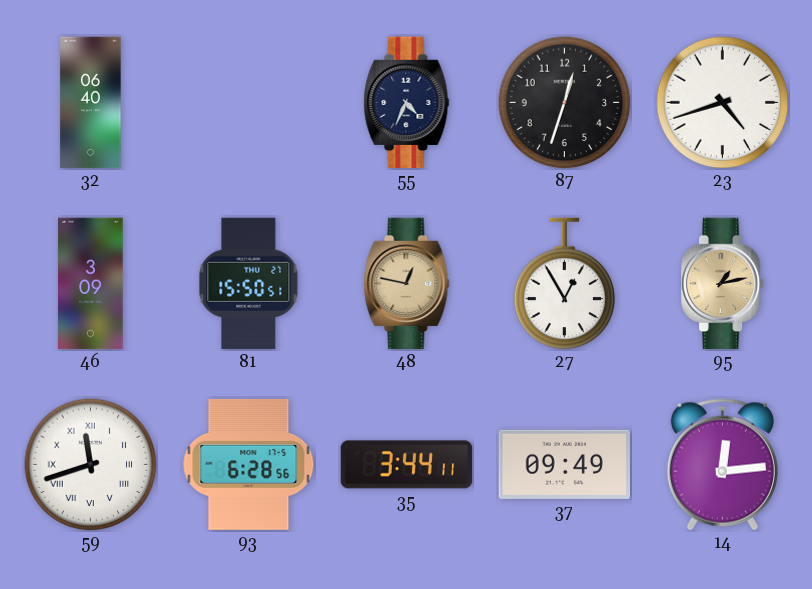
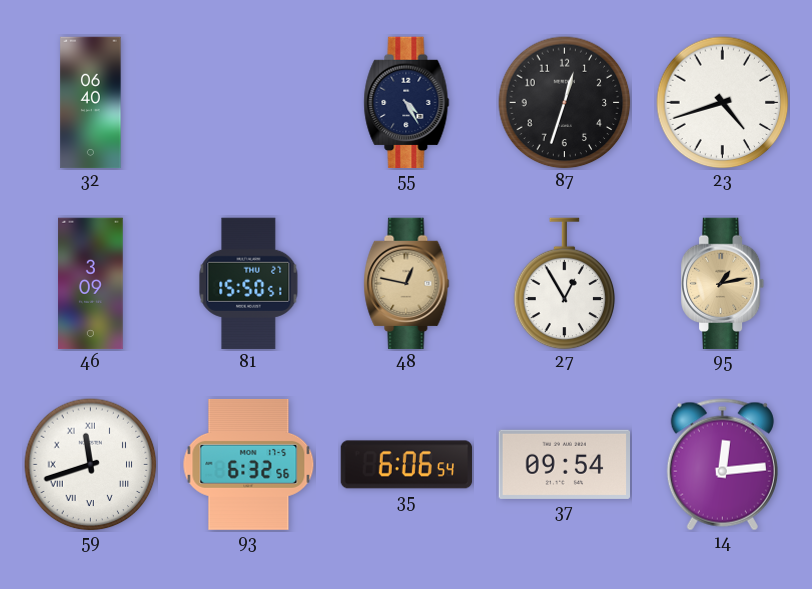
55: 4:34 -> 4:25
93: 6:28 -> 6:32
35: 3:44 -> 6:06
37: 09:49 -> 09:54
